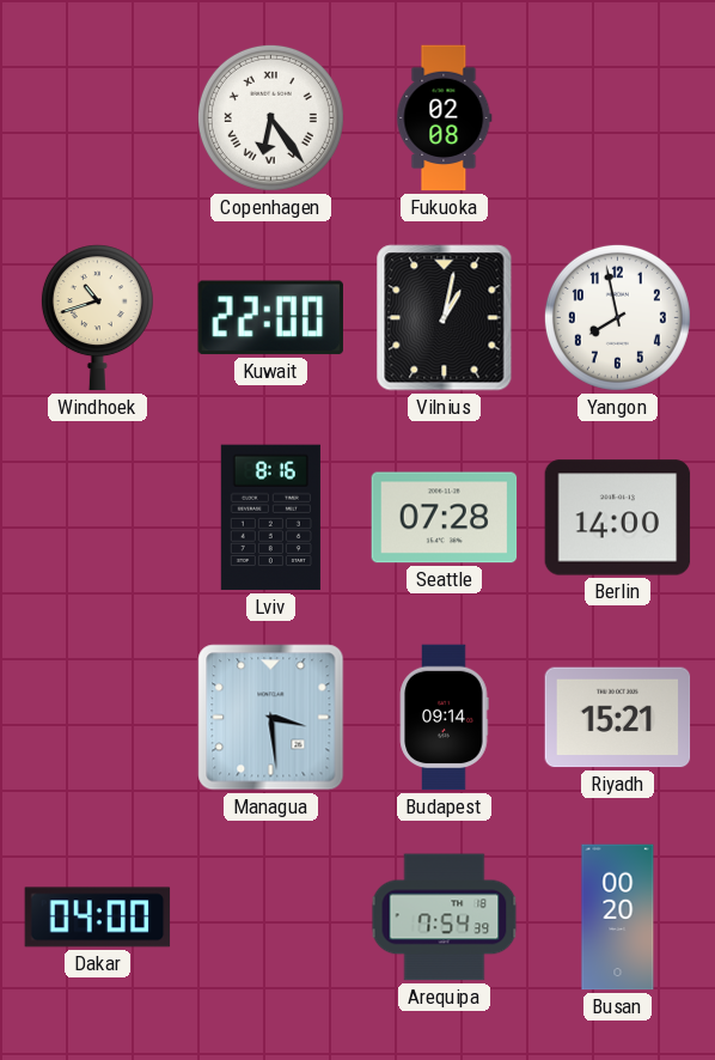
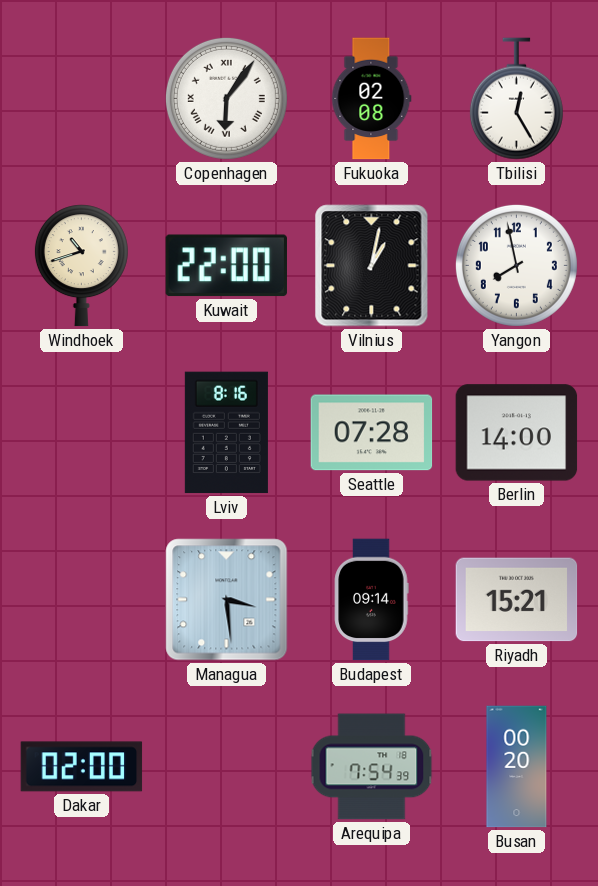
Copenhagen: 6:24 -> 6:06
Tbilisi: none -> 12:25
Dakar: 04:00 -> 02:00
